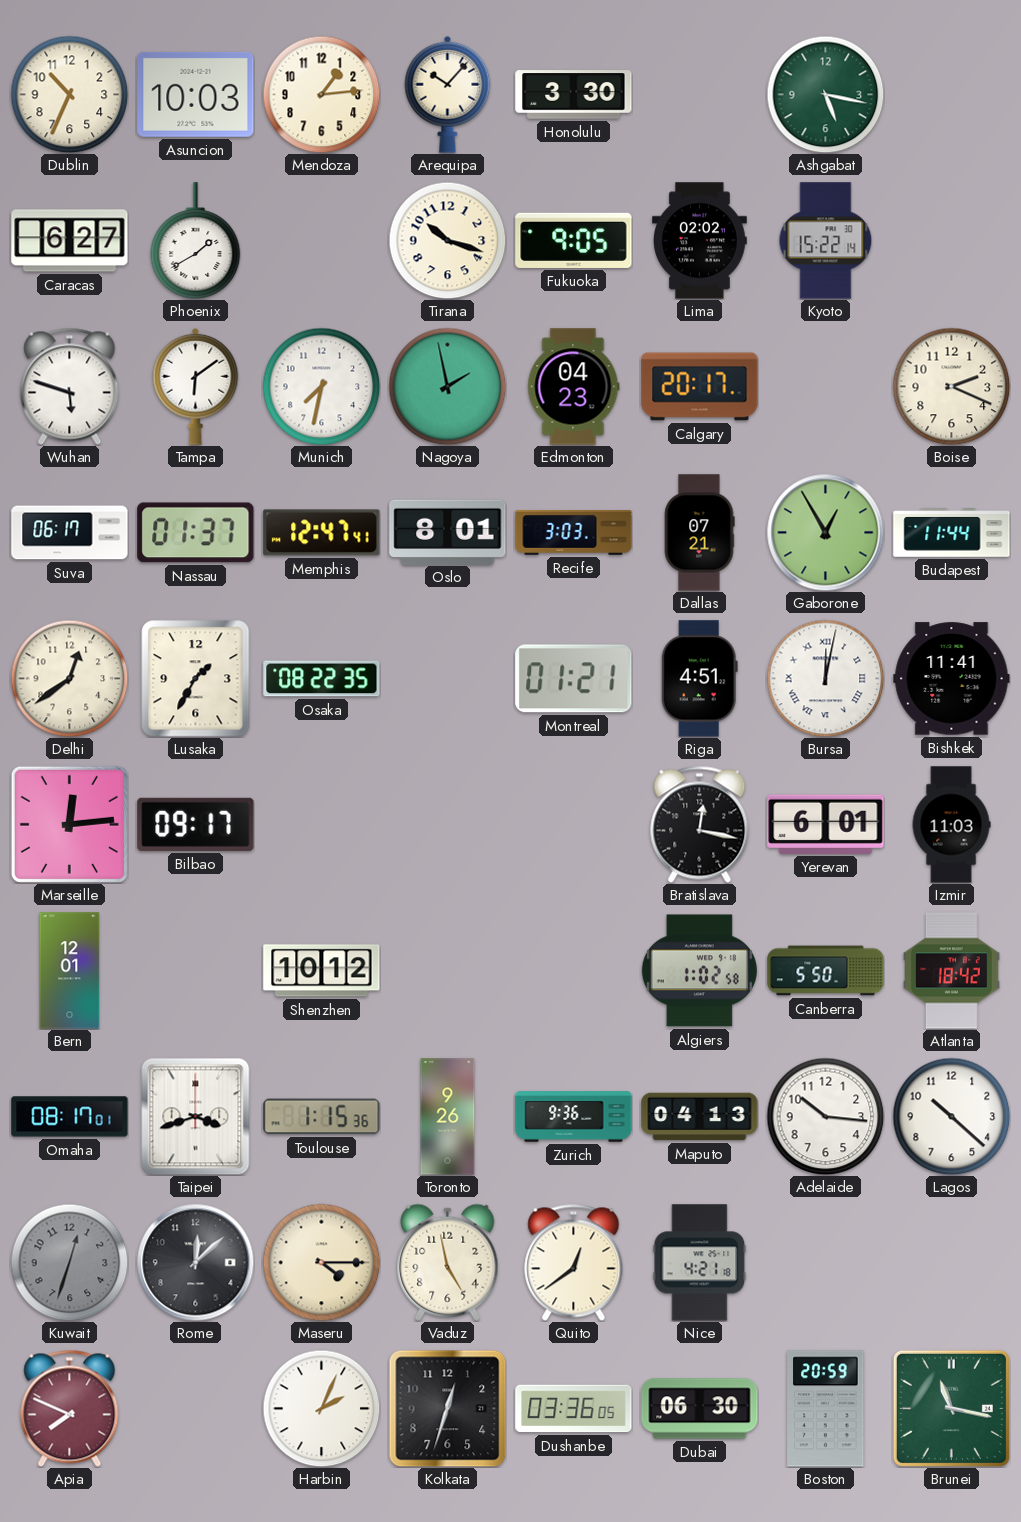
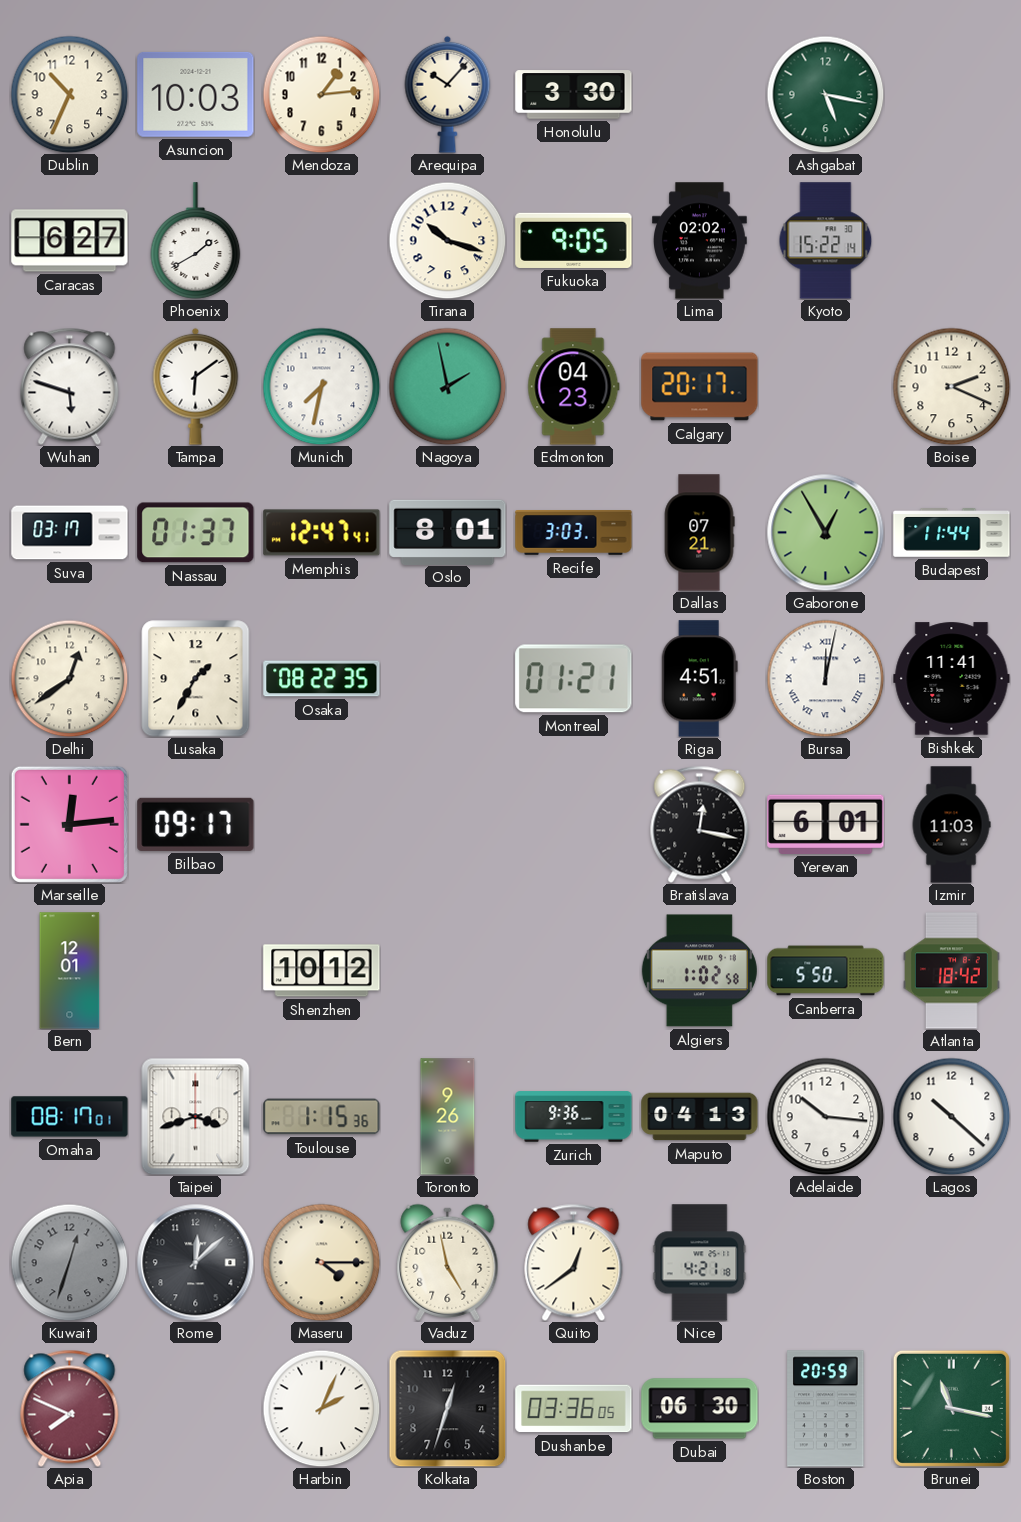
Suva: 06:17 -> 03:17
